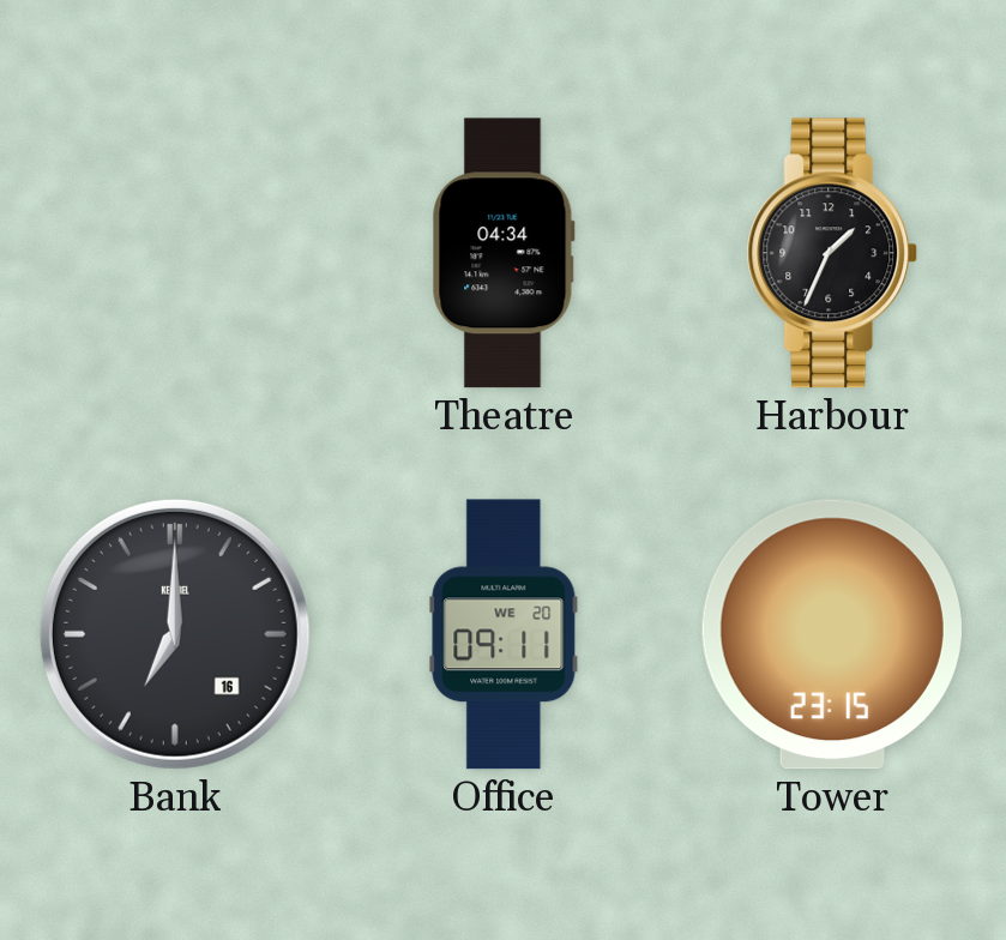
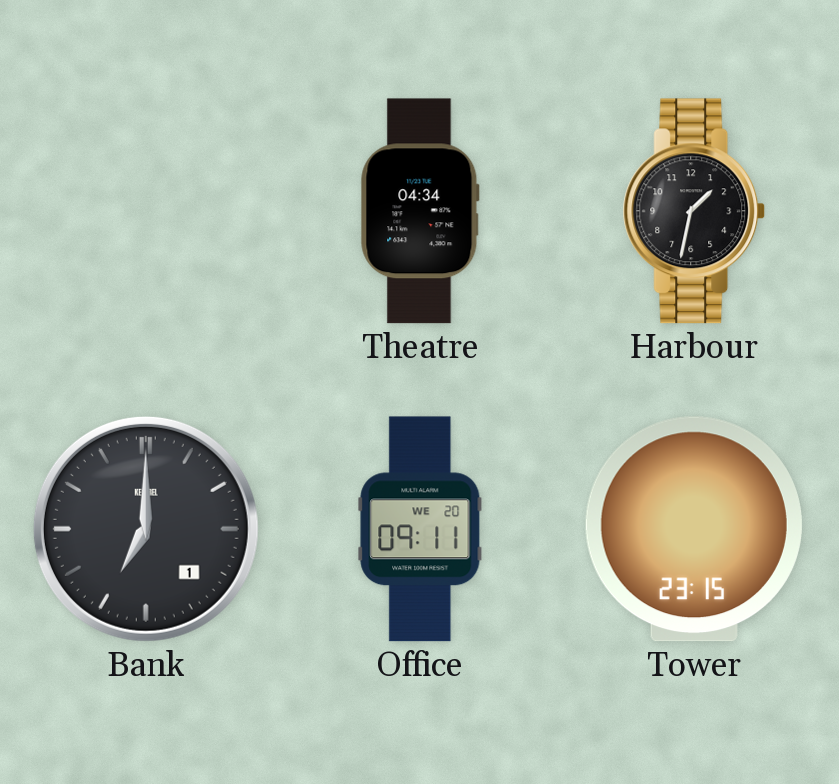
Harbour: 1:34 -> 1:32
Bank date: 16 -> 1
